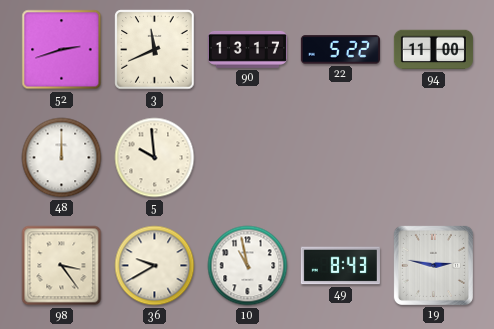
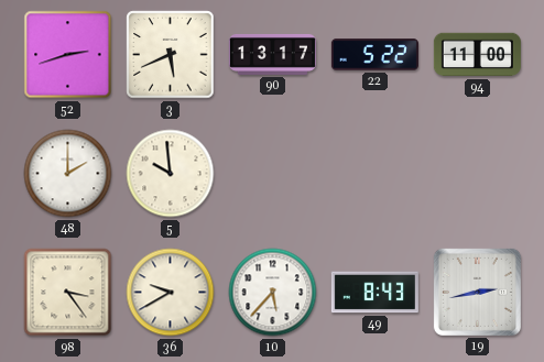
3: 11:41 -> 5:41
48: 12:00 -> 2:00
10: 10:58 -> 5:37
19: 2:47 -> 2:43
